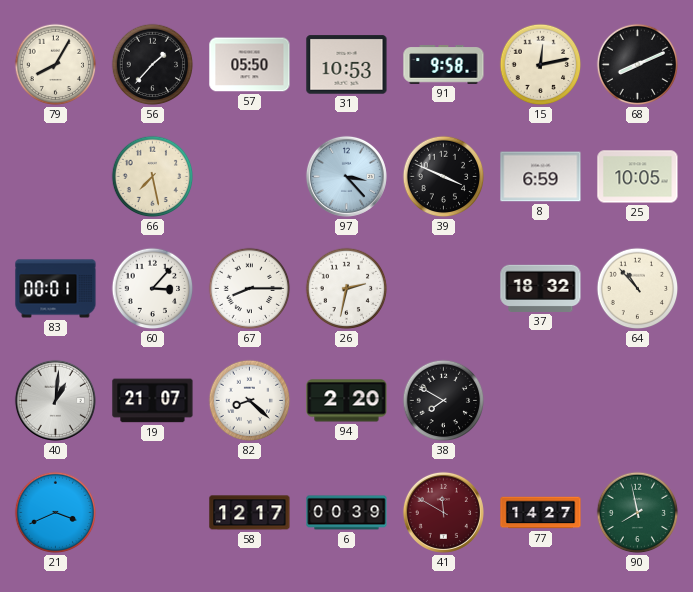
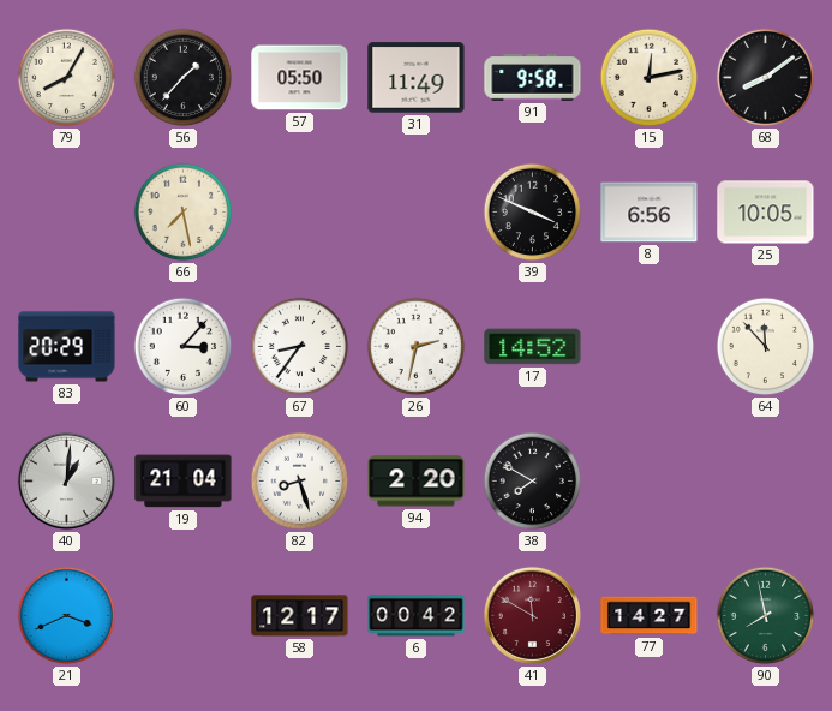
31: 10:53 -> 11:49
68: 8:11 -> 8:09
97: 3:23 -> none
8: 6:59 -> 6:56
83: 00:01 -> 20:29
67: 8:15 -> 8:36
17: none -> 14:52
37: 18:32 -> none
64: 10:53 -> 11:53
19: 21:07 -> 21:04
82: 8:22 -> 8:27
6: 00:39 -> 00:42
